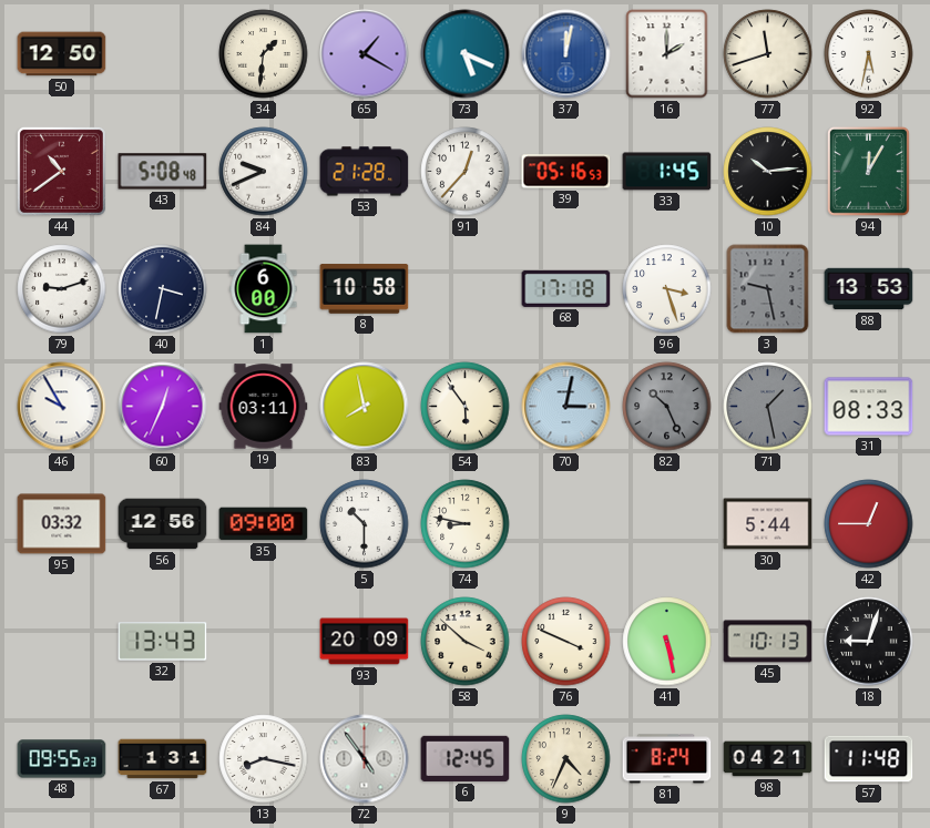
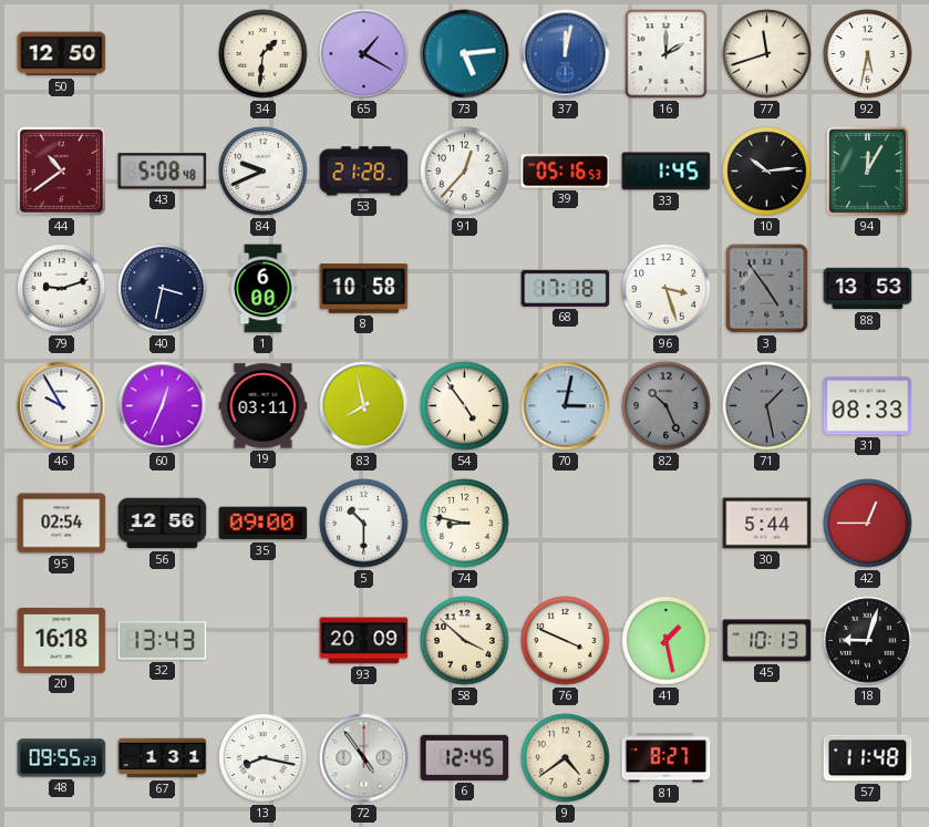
73: 5:19 -> 5:14
3: 9:28 -> 4:54
54: 5:54 -> 4:54
95: 03:32 -> 02:54
20: none -> 16:18
41: 5:28 -> 1:28
9: 4:34 -> 4:39
81: 8:24 -> 8:27
98: 04:21 -> none
